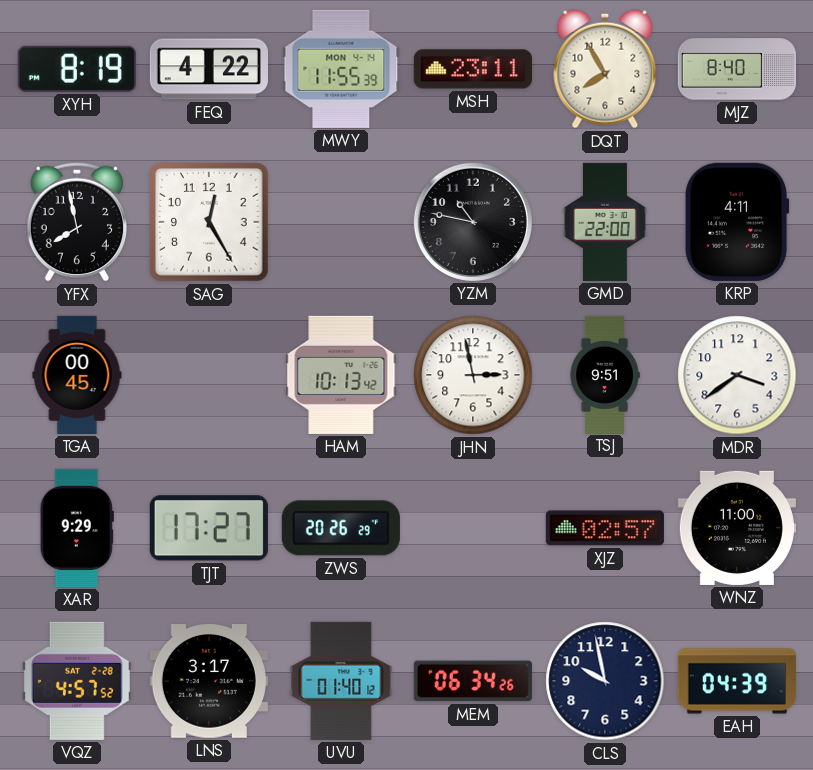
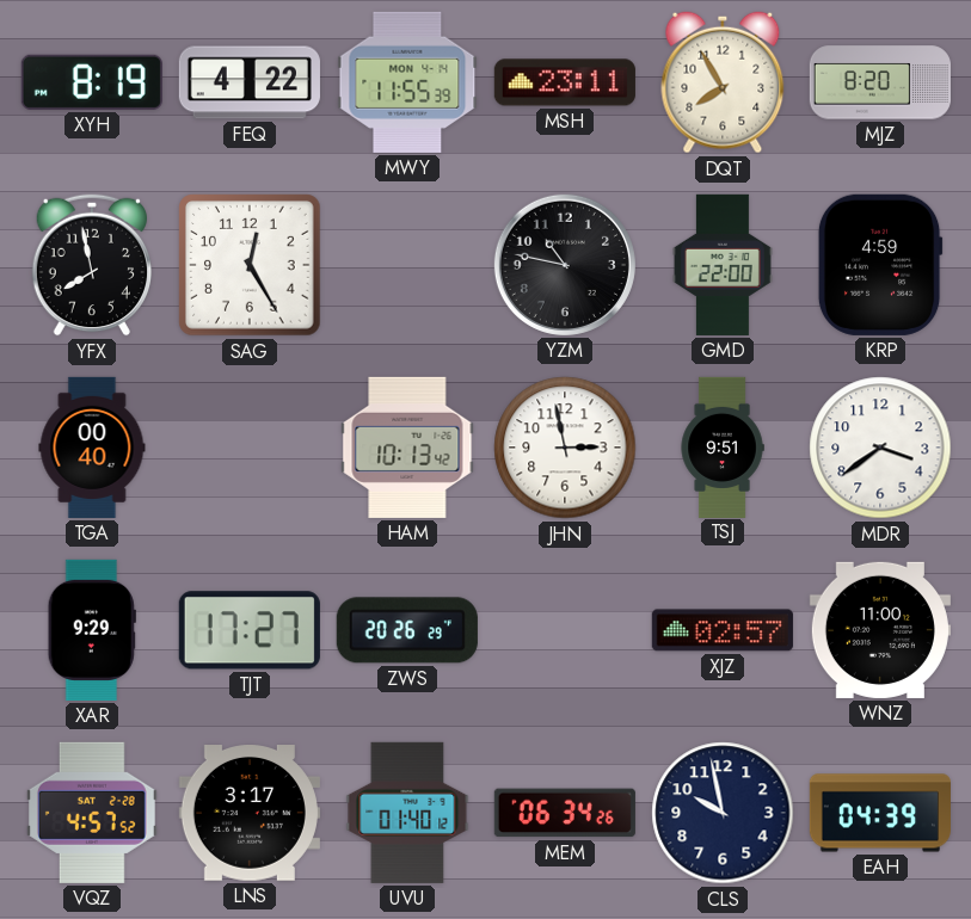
MJZ: 8:40 -> 8:20
KRP: 4:11 -> 4:59
TGA: 00:45 -> 00:40
